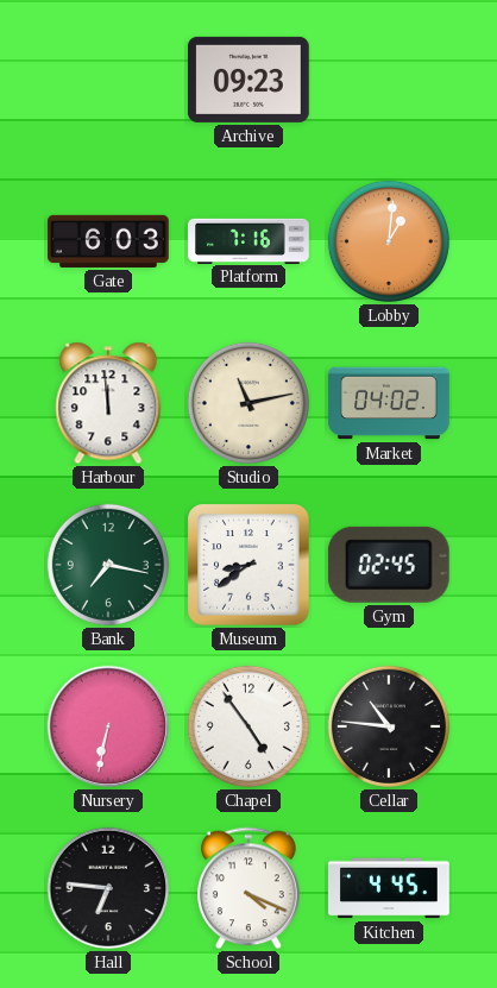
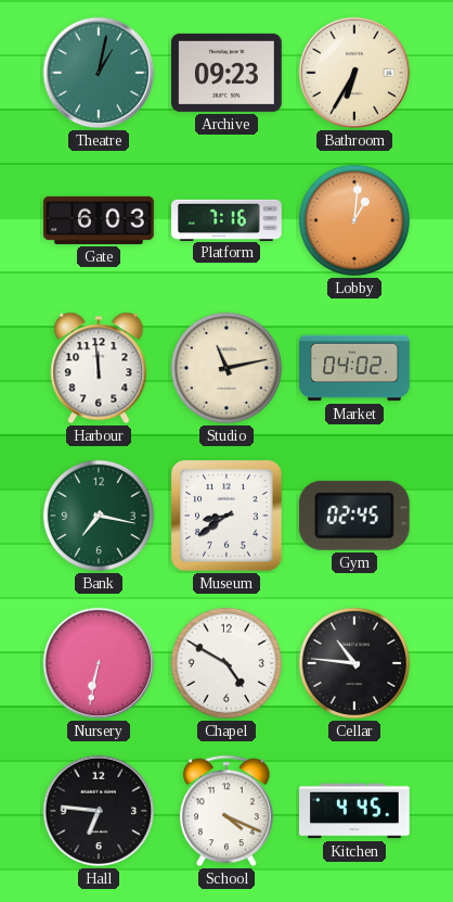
Theatre: none -> 1:02
Bathroom: none -> 6:35
Chapel: 4:54 -> 4:50
